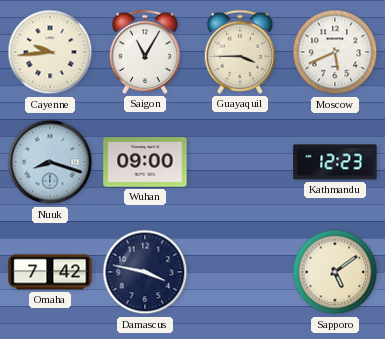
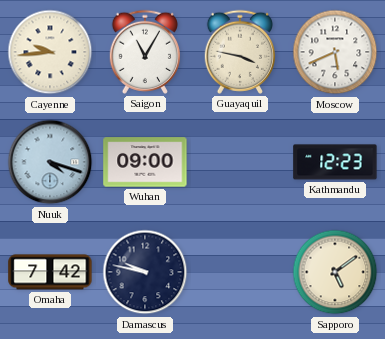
Guayaquil: 3:45 -> 3:47
Nuuk: 8:18 -> 4:18
Damascus: 3:47 -> 9:47
